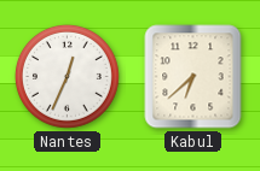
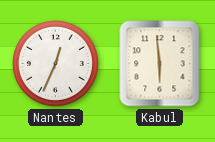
Kabul: 6:38 -> 5:59
